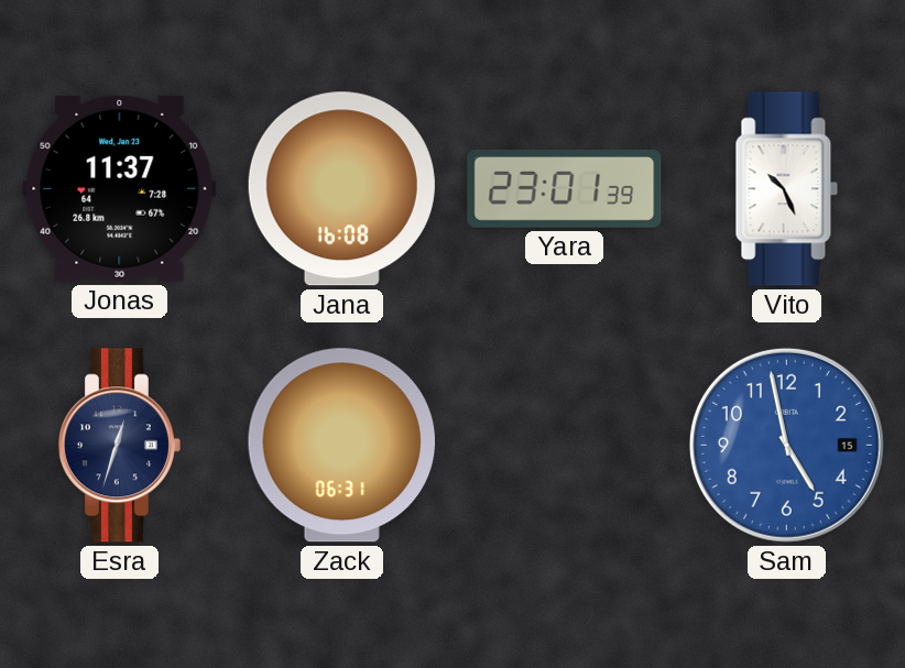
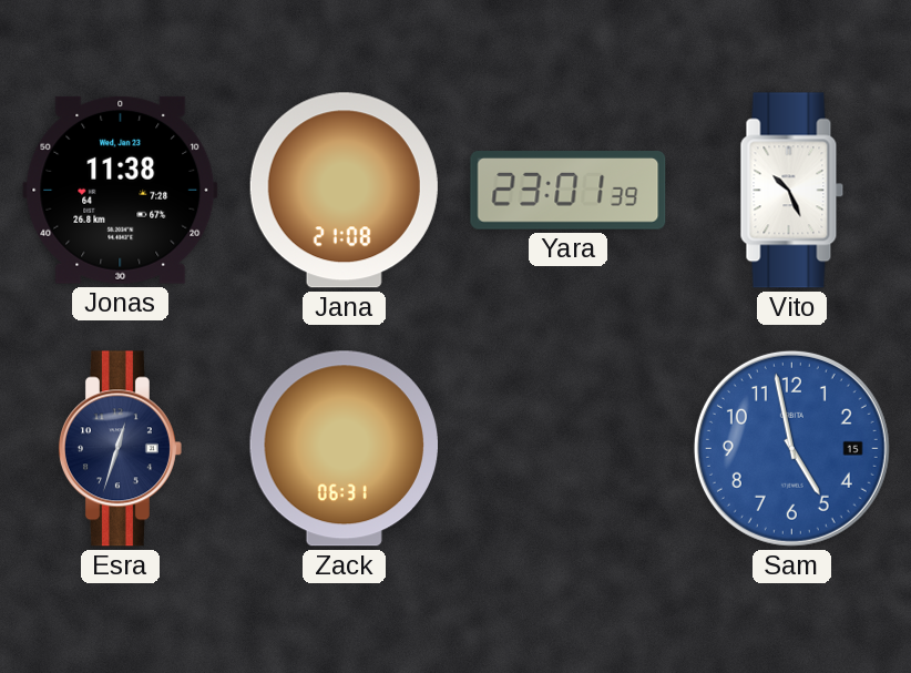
Jonas: 11:37 -> 11:38
Jana: 16:08 -> 21:08
